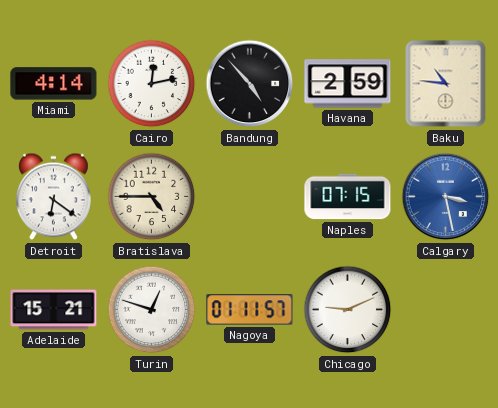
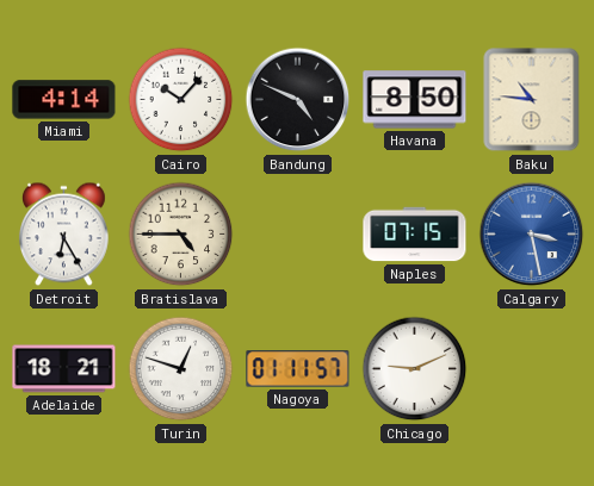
Cairo: 12:13 -> 10:07
Bandung: 4:53 -> 4:49
Havana: 2:59 -> 8:50
Detroit: 6:21 -> 6:25
Adelaide: 15:21 -> 18:21
